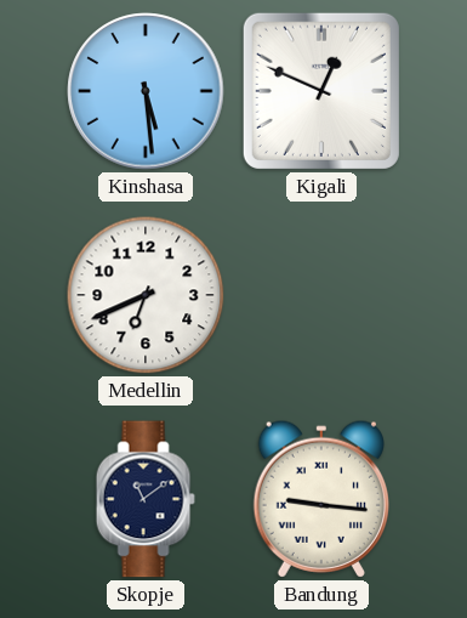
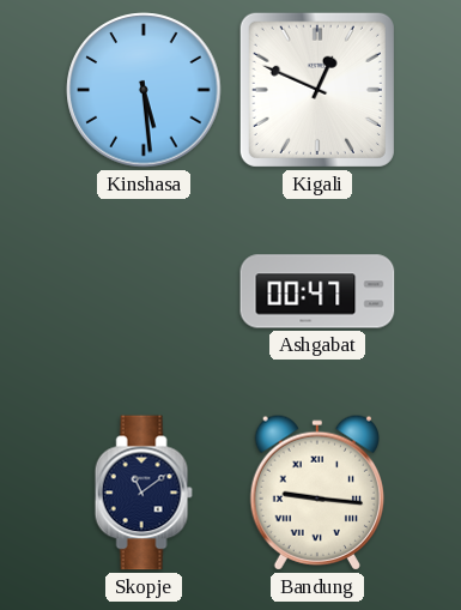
Medellin: 6:41 -> none
Ashgabat: none -> 00:47
